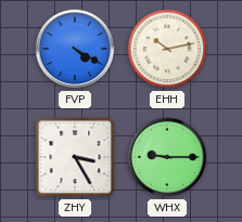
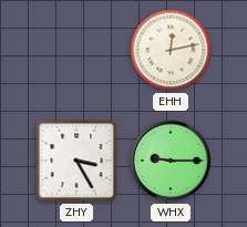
FVP: 4:20 -> none
EHH: 10:13 -> 12:13
